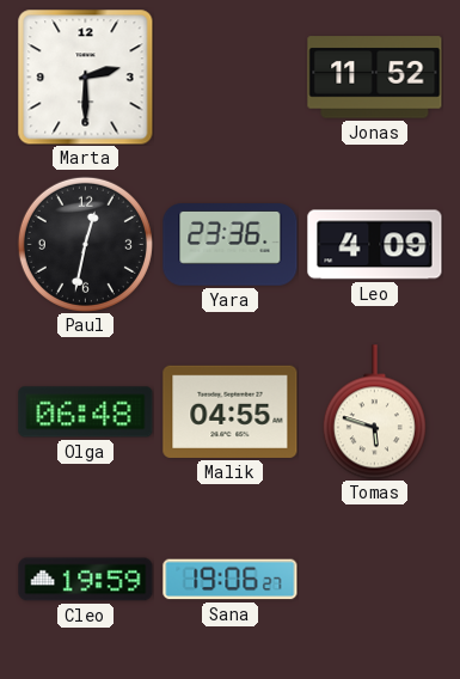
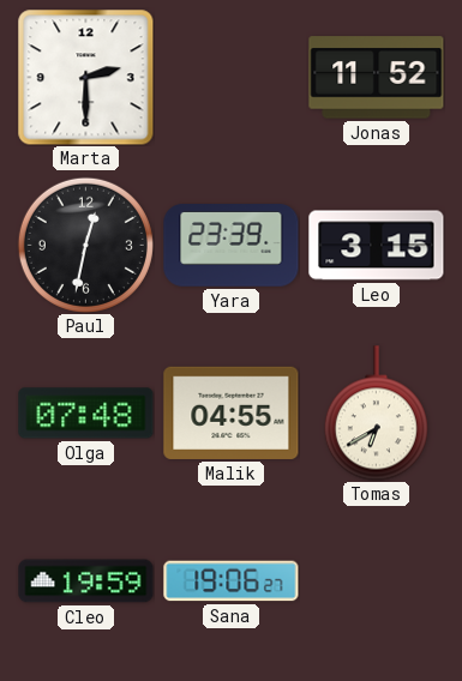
Yara: 23:36 -> 23:39
Leo: 4:09 -> 3:15
Olga: 06:48 -> 07:48
Tomas: 5:48 -> 6:40
